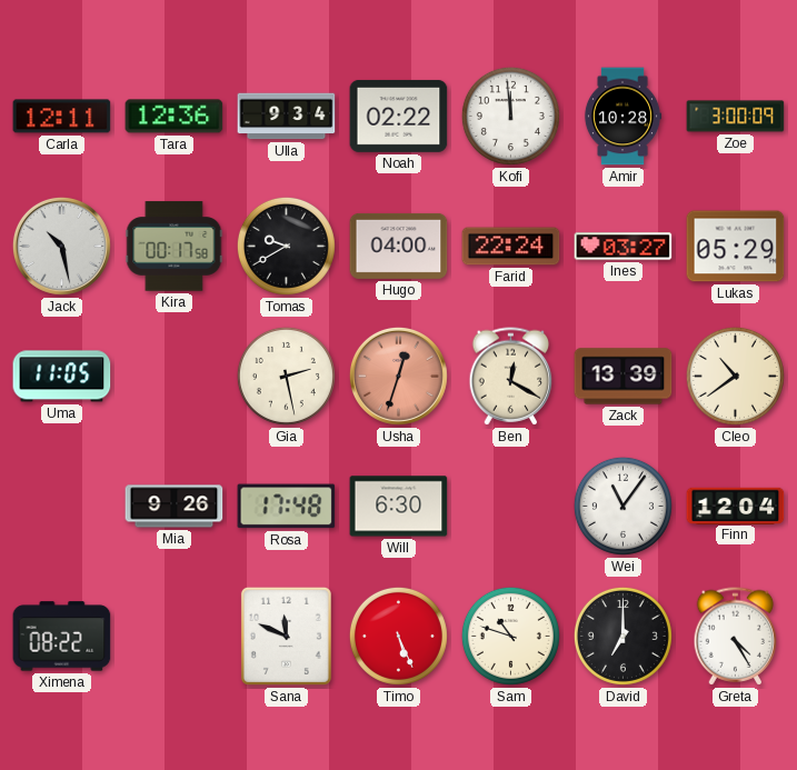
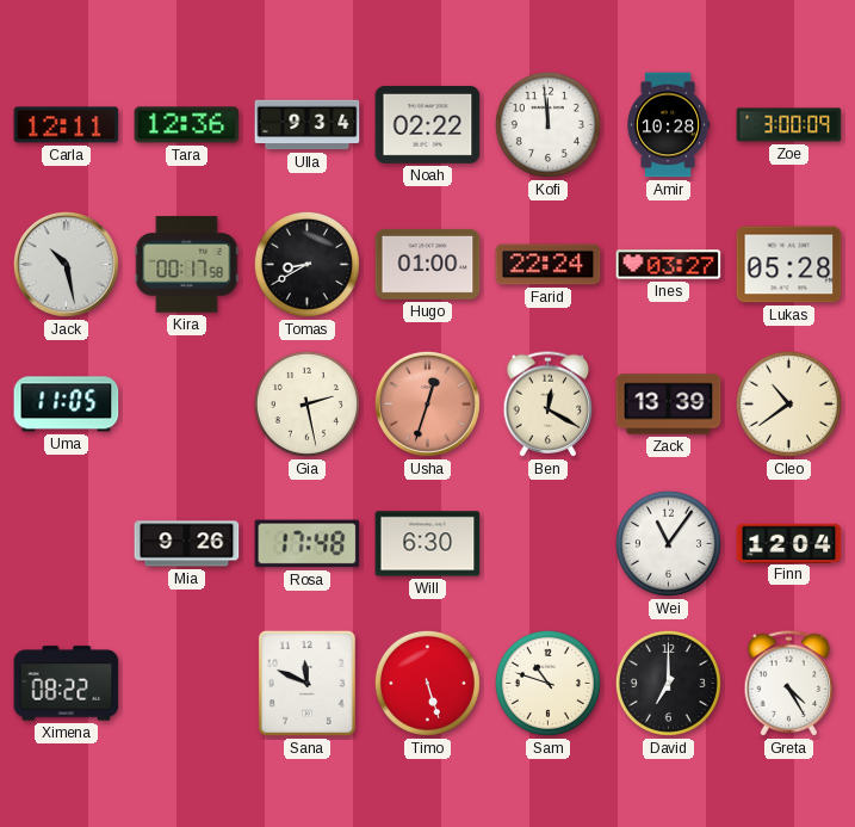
Tomas: 9:40 -> 8:40
Hugo: 04:00 -> 01:00
Lukas: 05:29 -> 05:28
Timo: 5:26 -> 5:27
